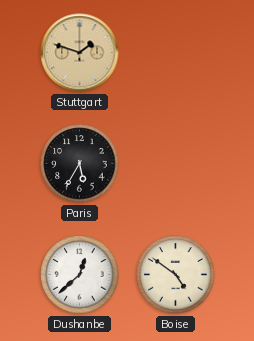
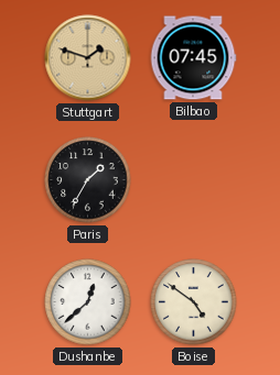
Bilbao: none -> 07:45
Paris: 5:35 -> 1:35
